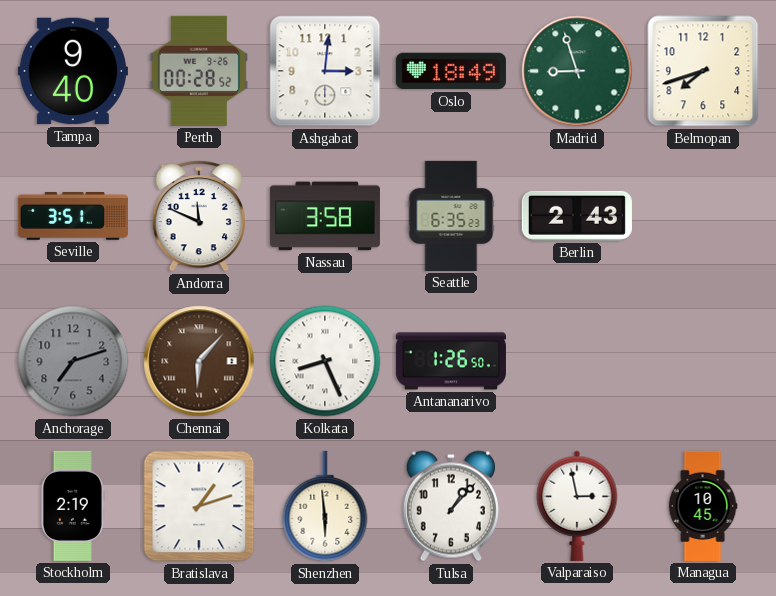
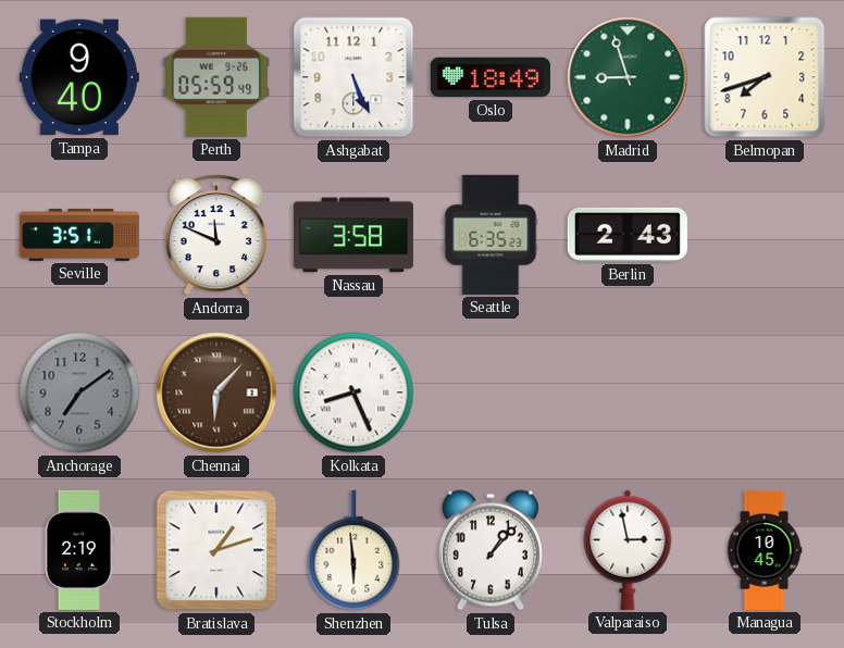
Perth: 00:28 -> 05:59
Ashgabat: 3:01 -> 5:26
Anchorage: 7:12 -> 7:09
Antananarivo: 1:26 -> none
